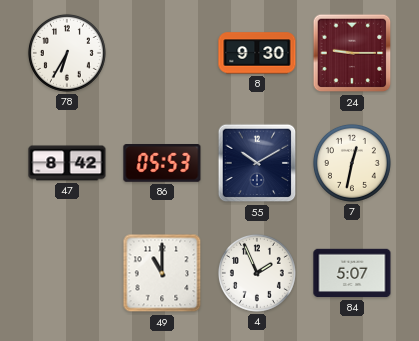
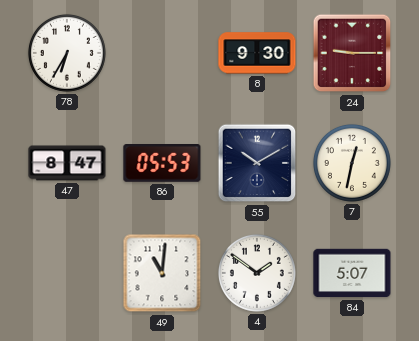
47: 8:42 -> 8:47
49: 11:00 -> 11:01
4: 1:56 -> 1:51
